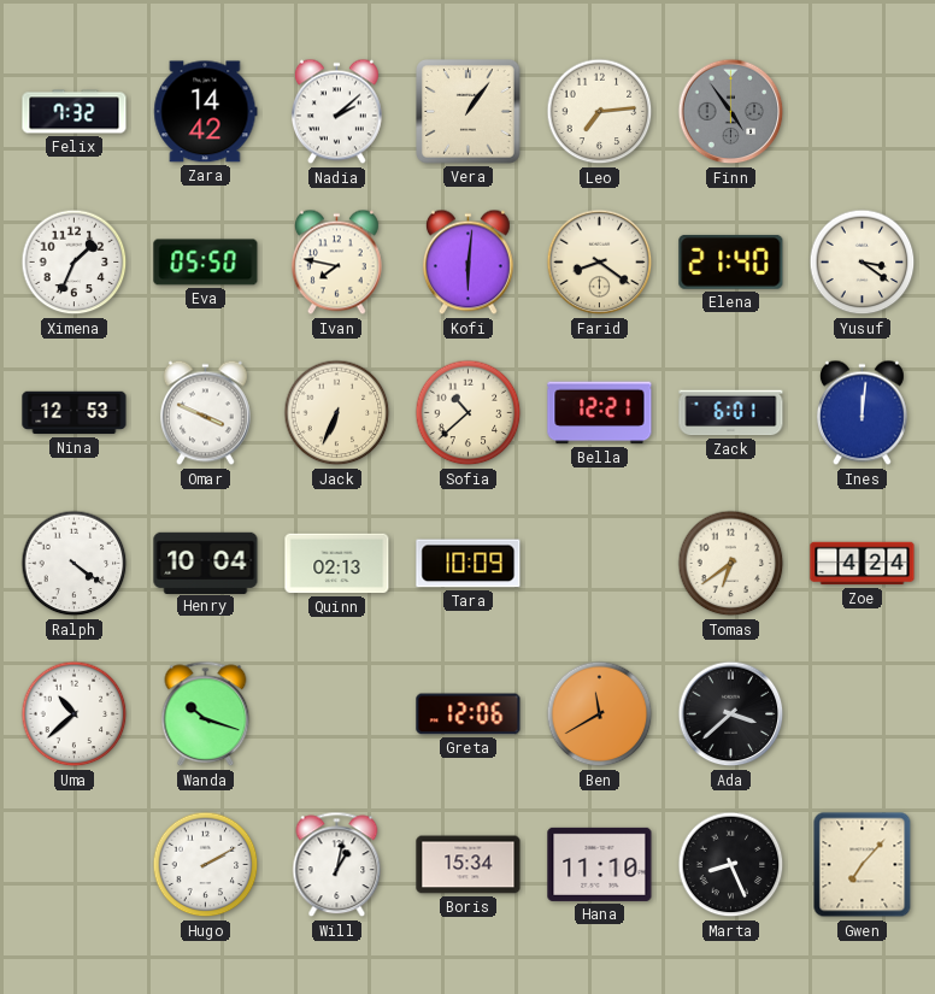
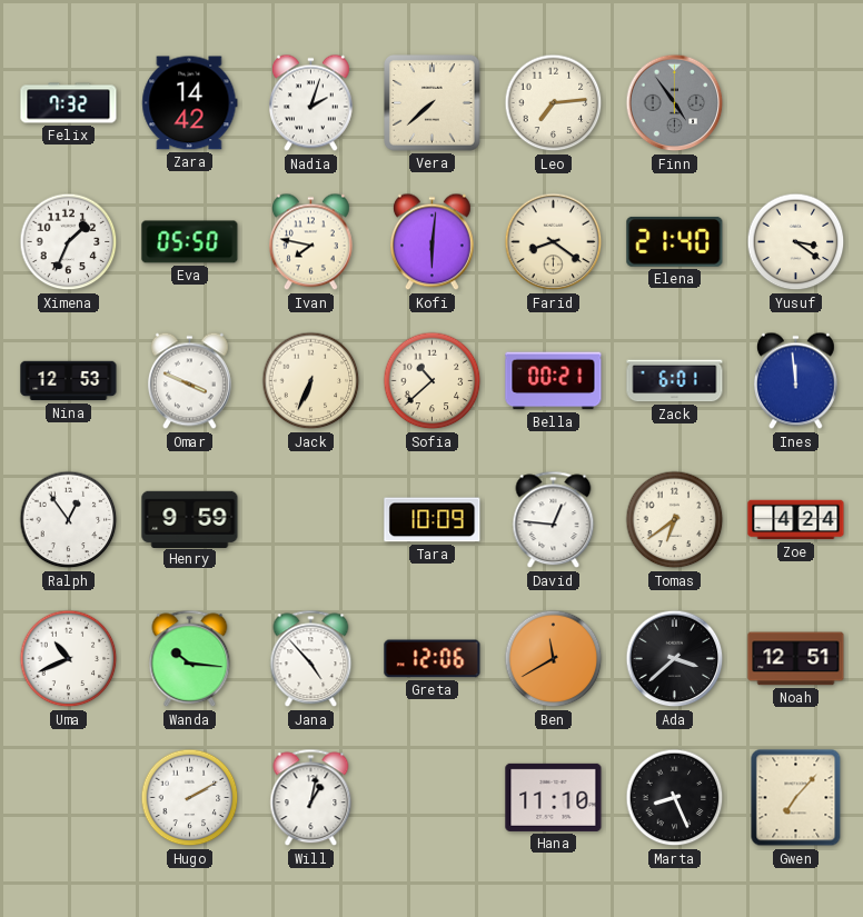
Nadia: 2:08 -> 2:03
Vera: 1:06 -> 7:38
Bella: 12:21 -> 00:21
Ines: 12:01 -> 11:59
Ralph: 4:21 -> 12:54
Henry: 10:04 -> 9:59
Quinn: 02:13 -> none
David: none -> 12:46
Uma: 10:38 -> 10:41
Wanda: 10:18 -> 10:16
Jana: none -> 4:53
Noah: none -> 12:51
Boris: 15:34 -> none
